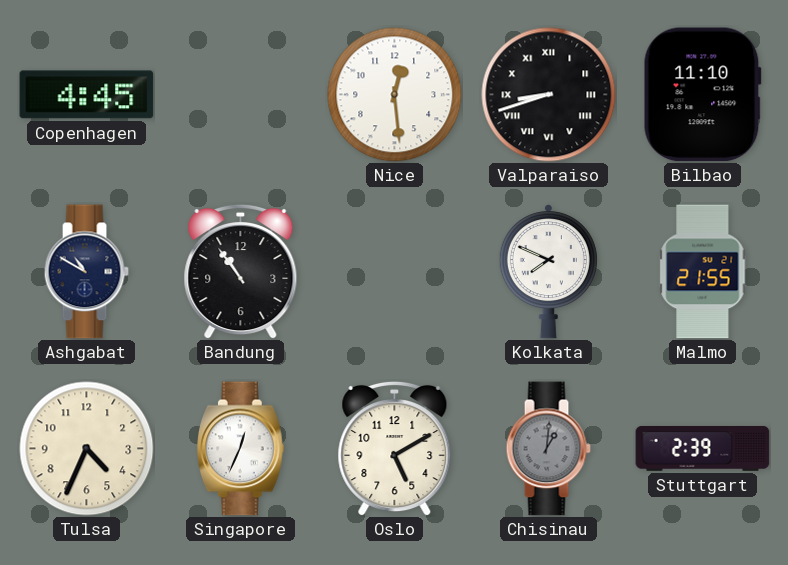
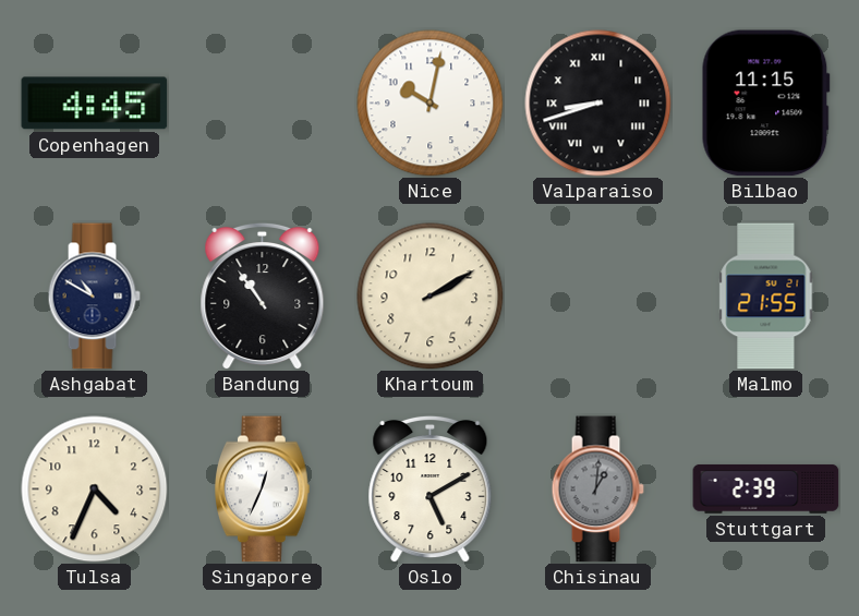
Nice: 12:29 -> 10:02
Bilbao: 11:10 -> 11:15
Khartoum: none -> 2:10
Kolkata: 7:49 -> none
